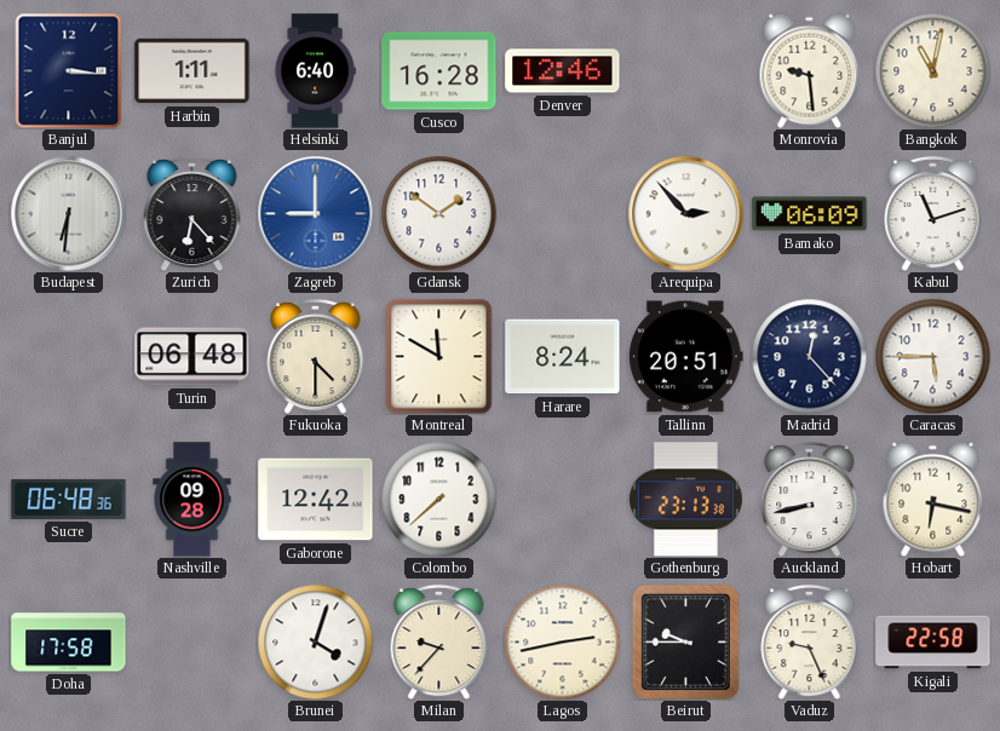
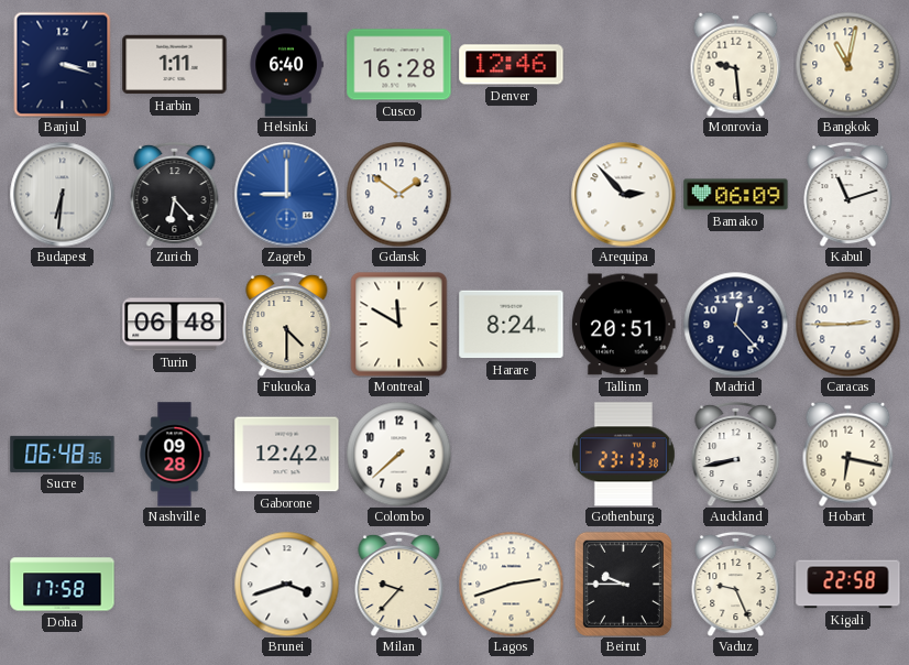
Banjul: 3:16 -> 3:18
Caracas: 5:45 -> 2:45
Brunei: 4:03 -> 3:42
Lagos: 2:43 -> 2:42
